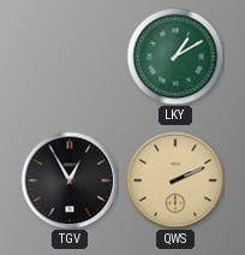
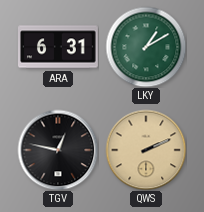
ARA: none -> 6:31
TGV: 12:55 -> 12:47
